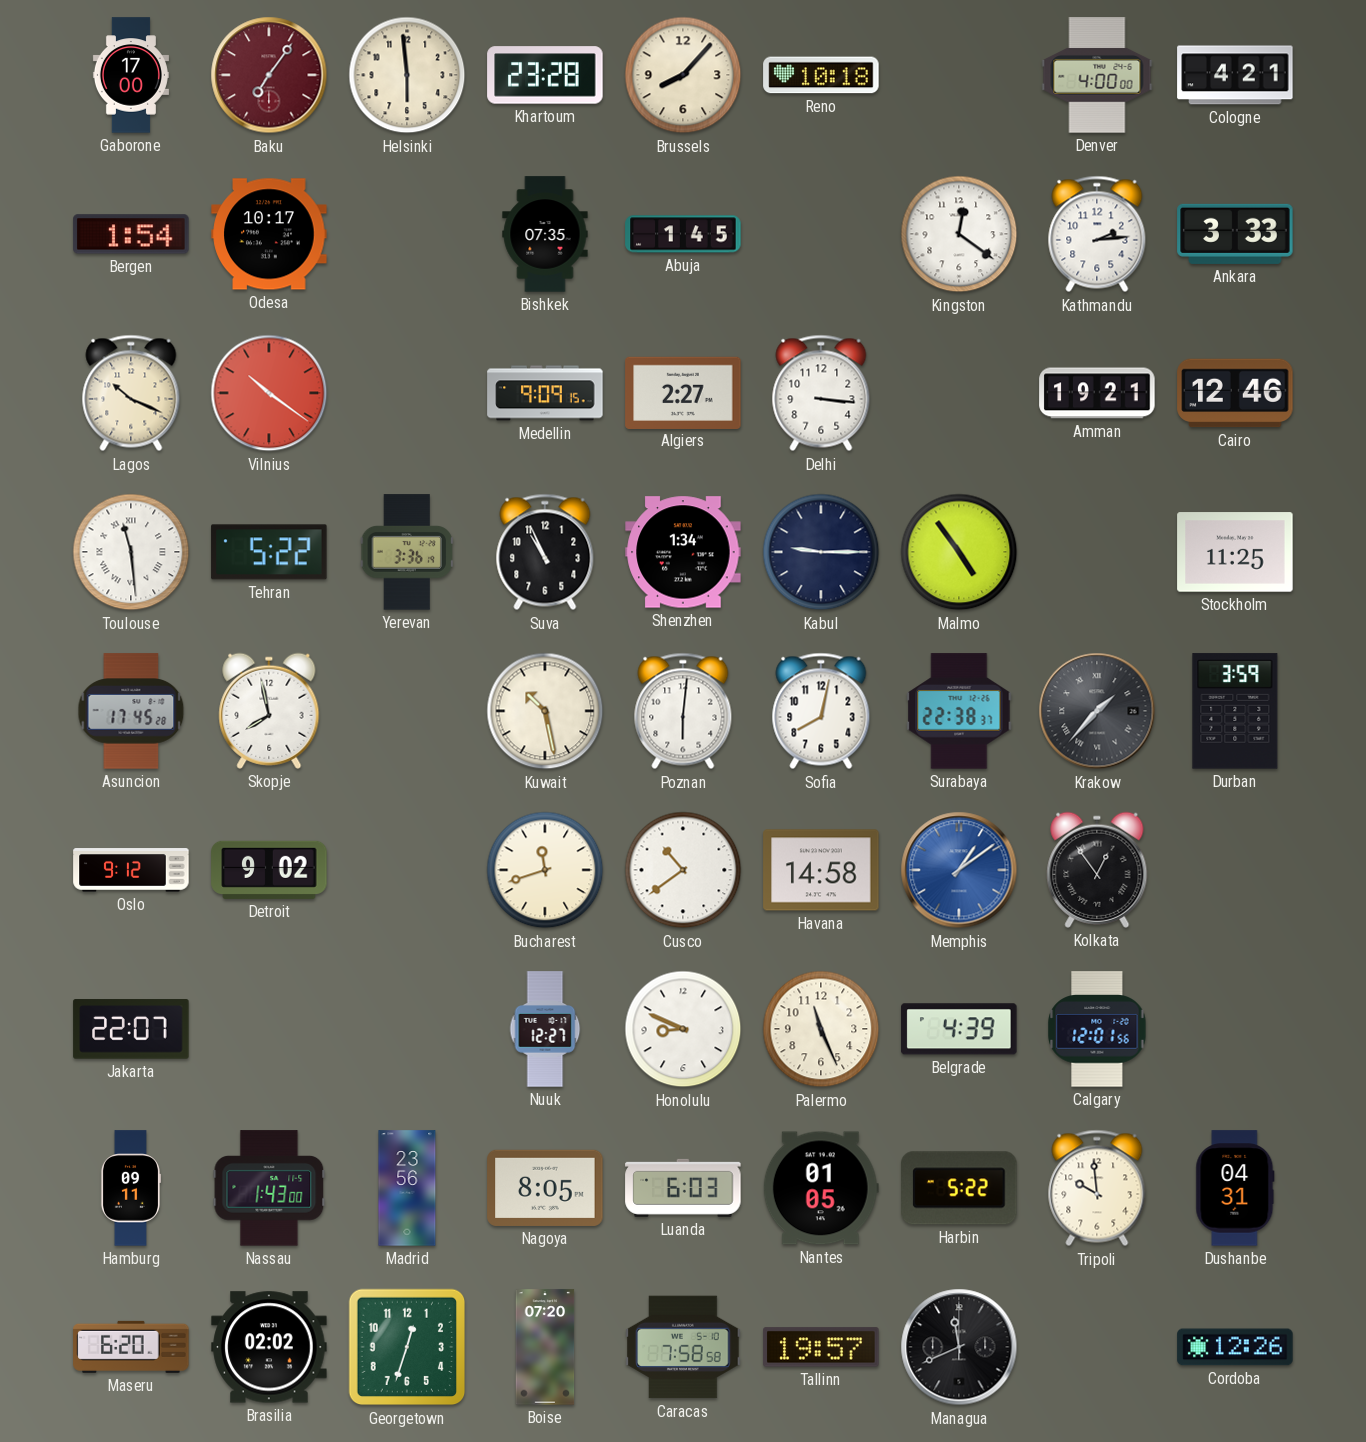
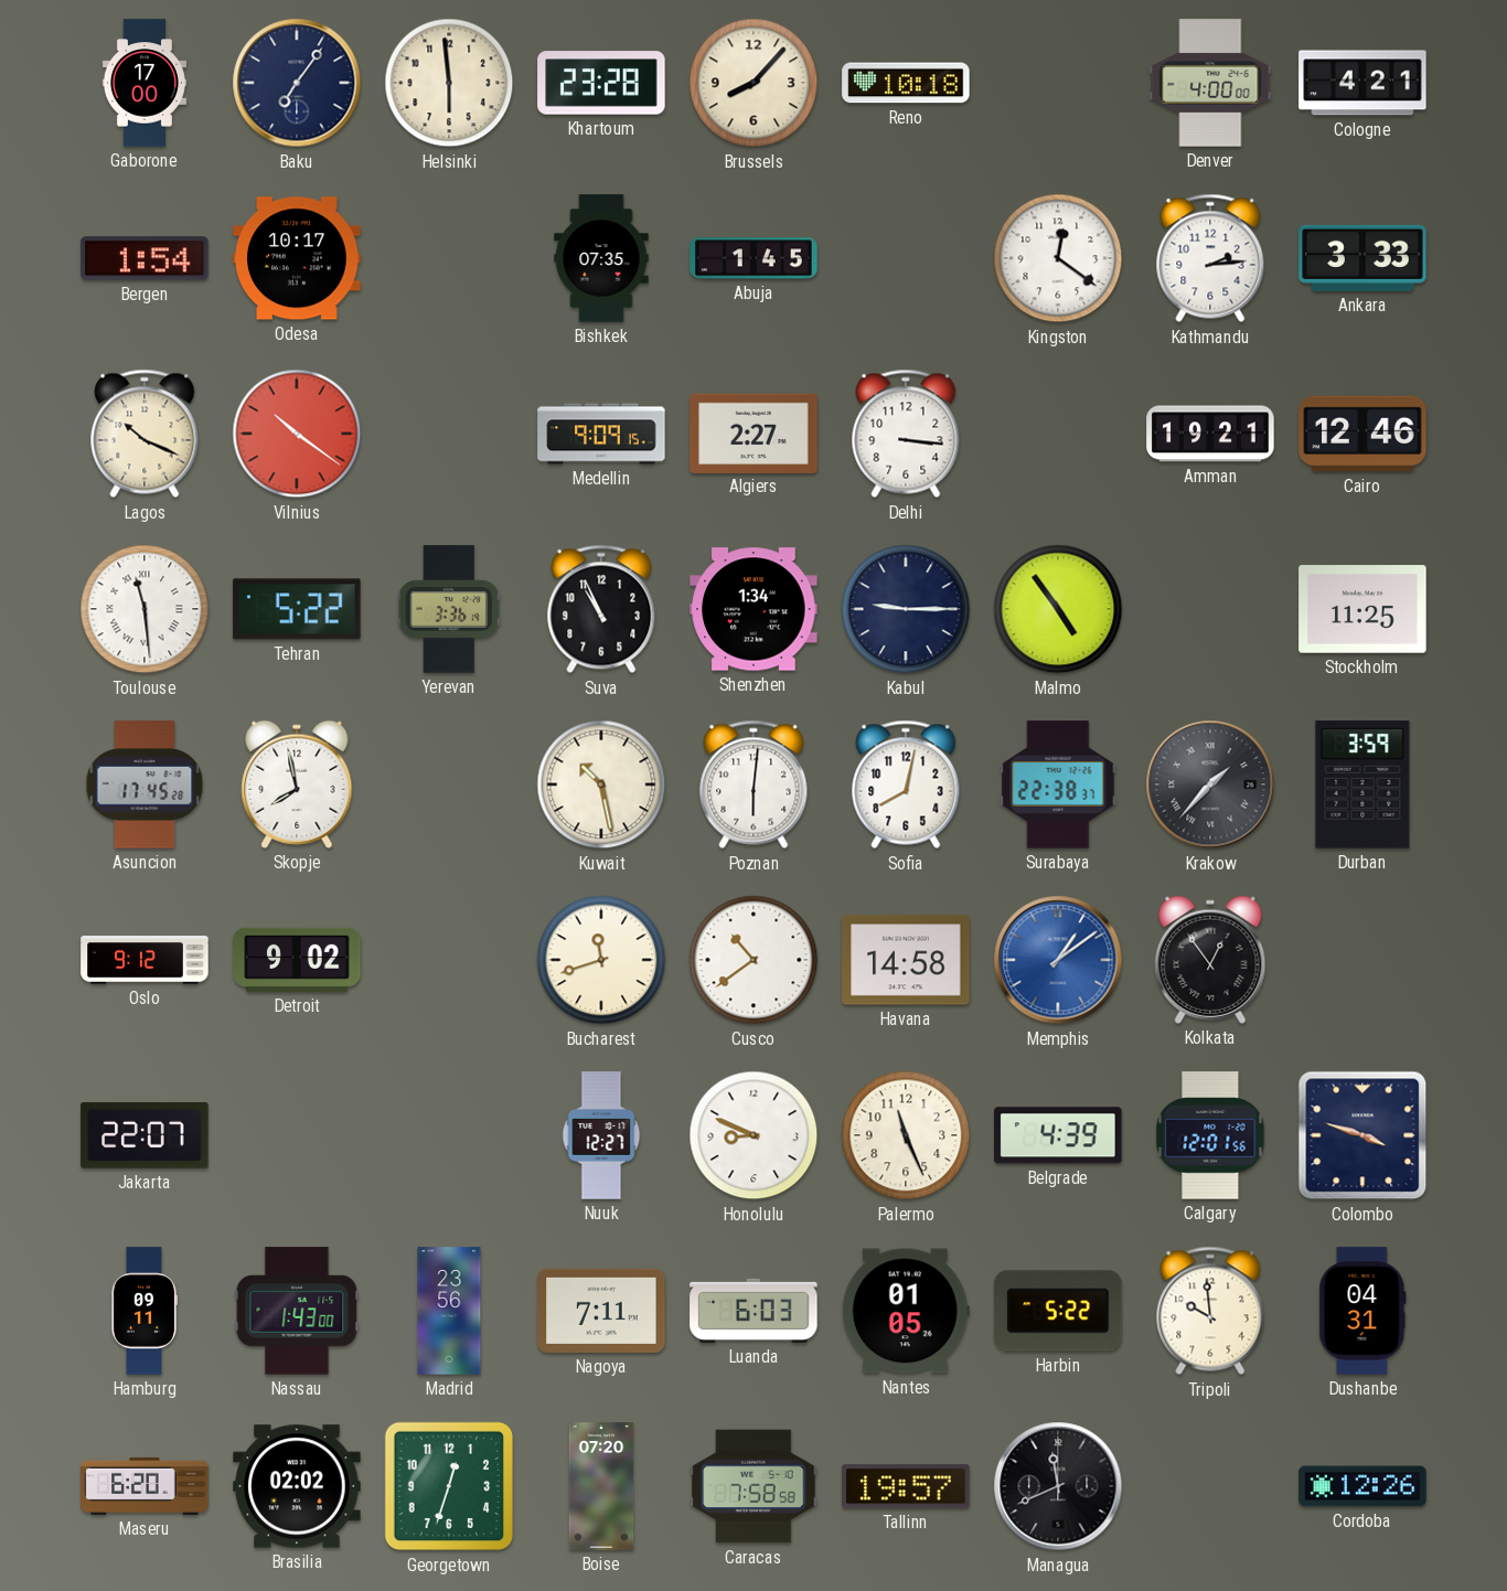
Baku dial: burgundy -> navy
Colombo: none -> 3:48
Nagoya: 8:05 -> 7:11
